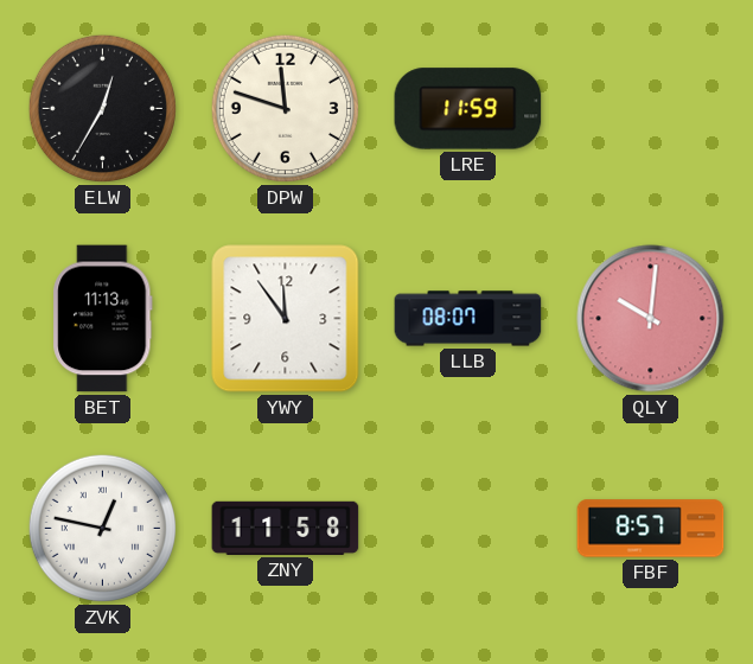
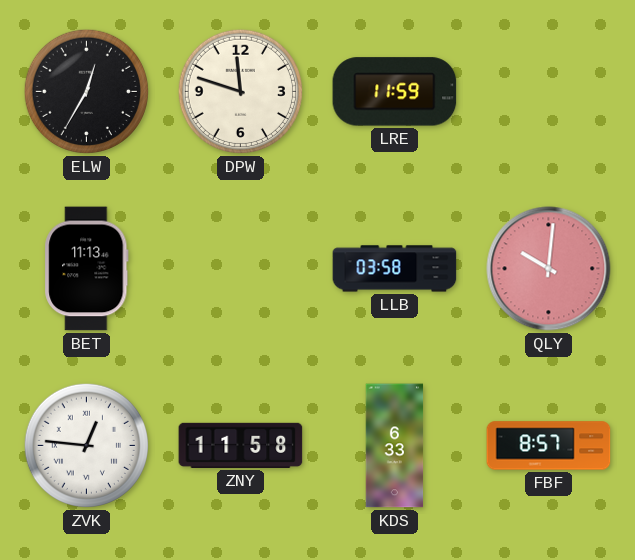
YWY: 11:54 -> none
LLB: 08:07 -> 03:58
ZVK: 12:47 -> 12:46
KDS: none -> 6:33
